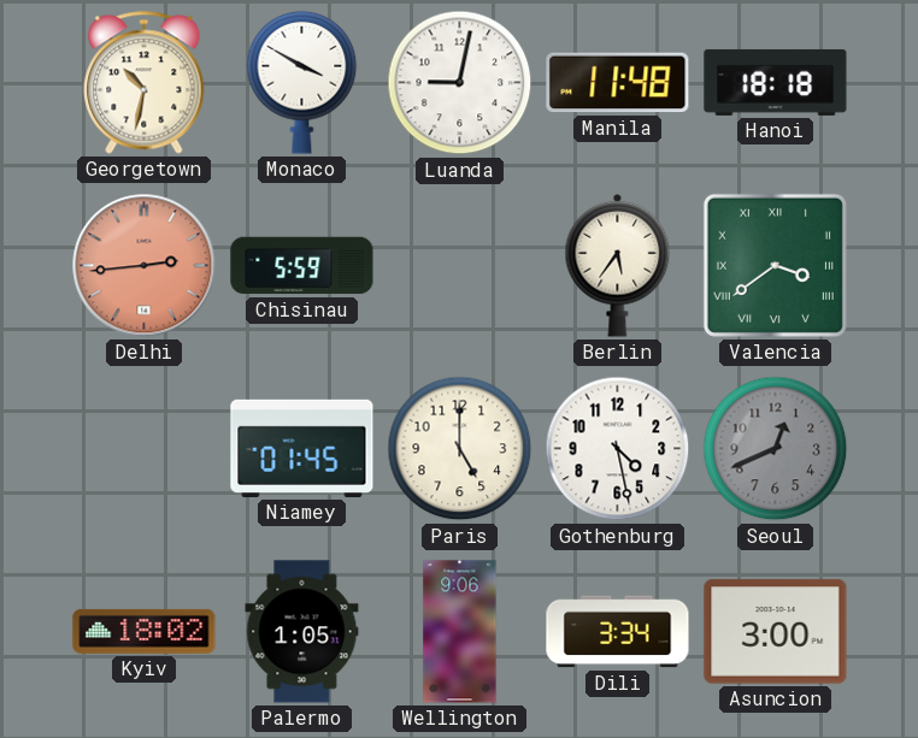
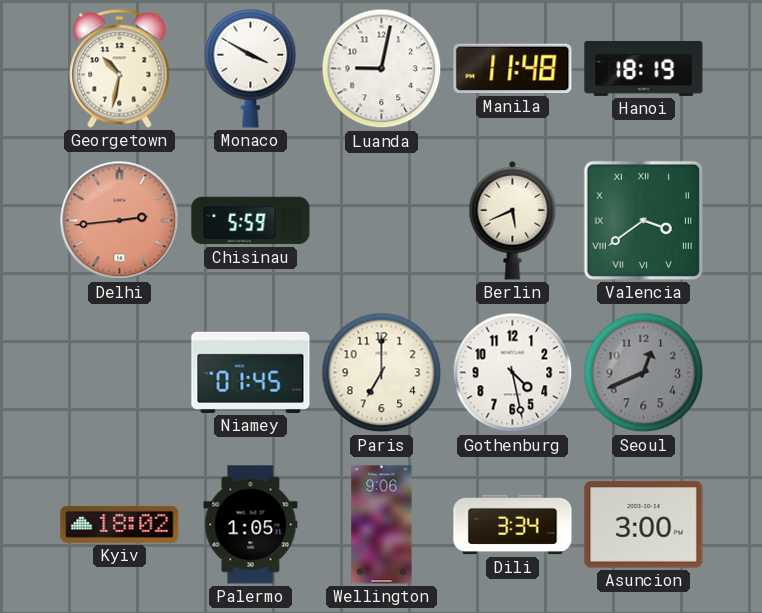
Hanoi: 18:18 -> 18:19
Berlin: 5:36 -> 5:41
Paris: 5:00 -> 7:00
